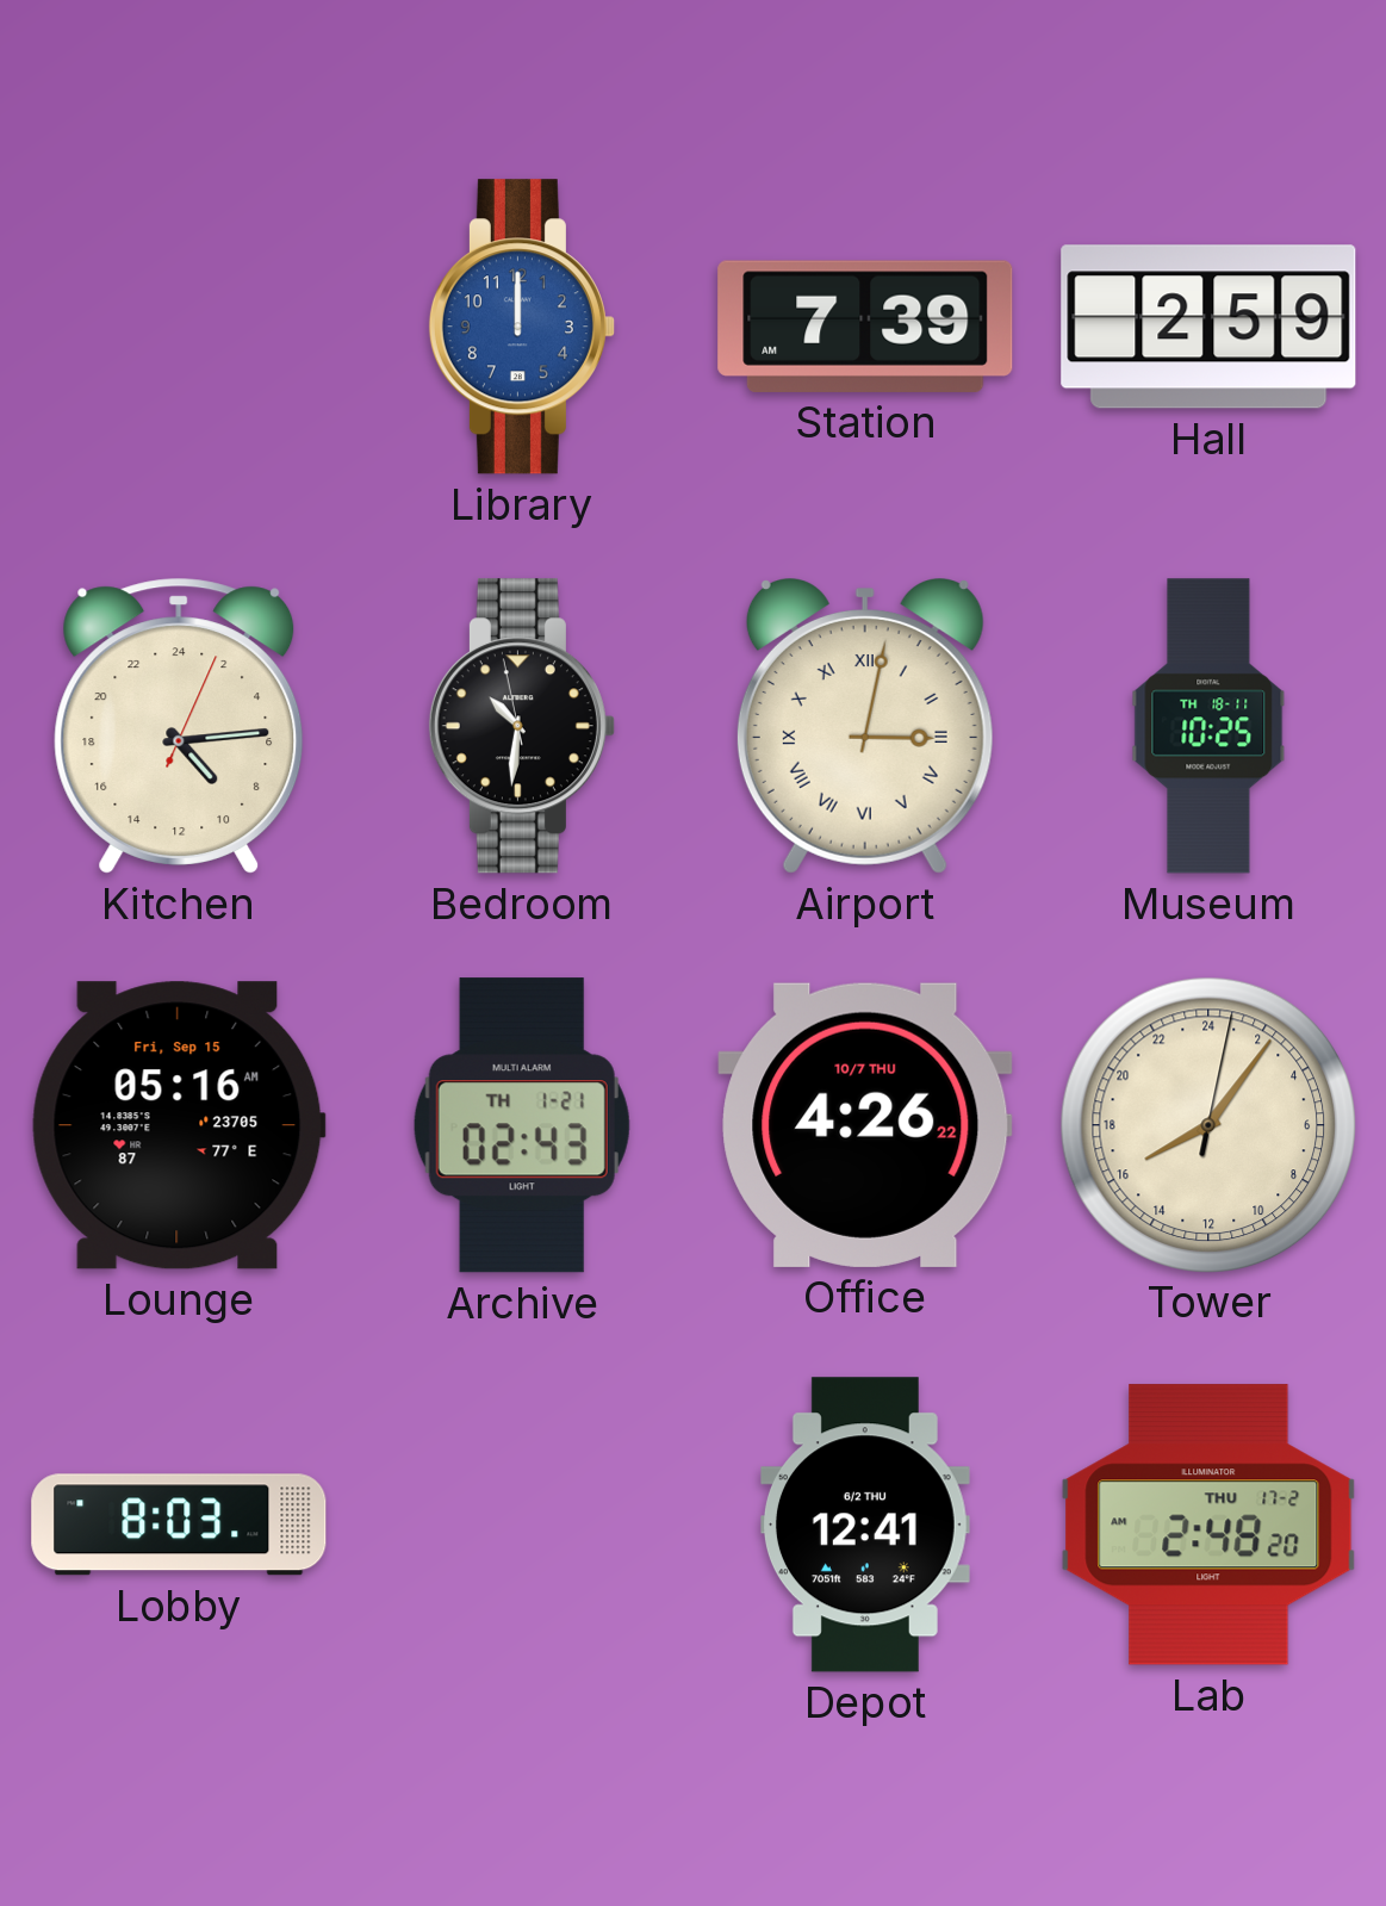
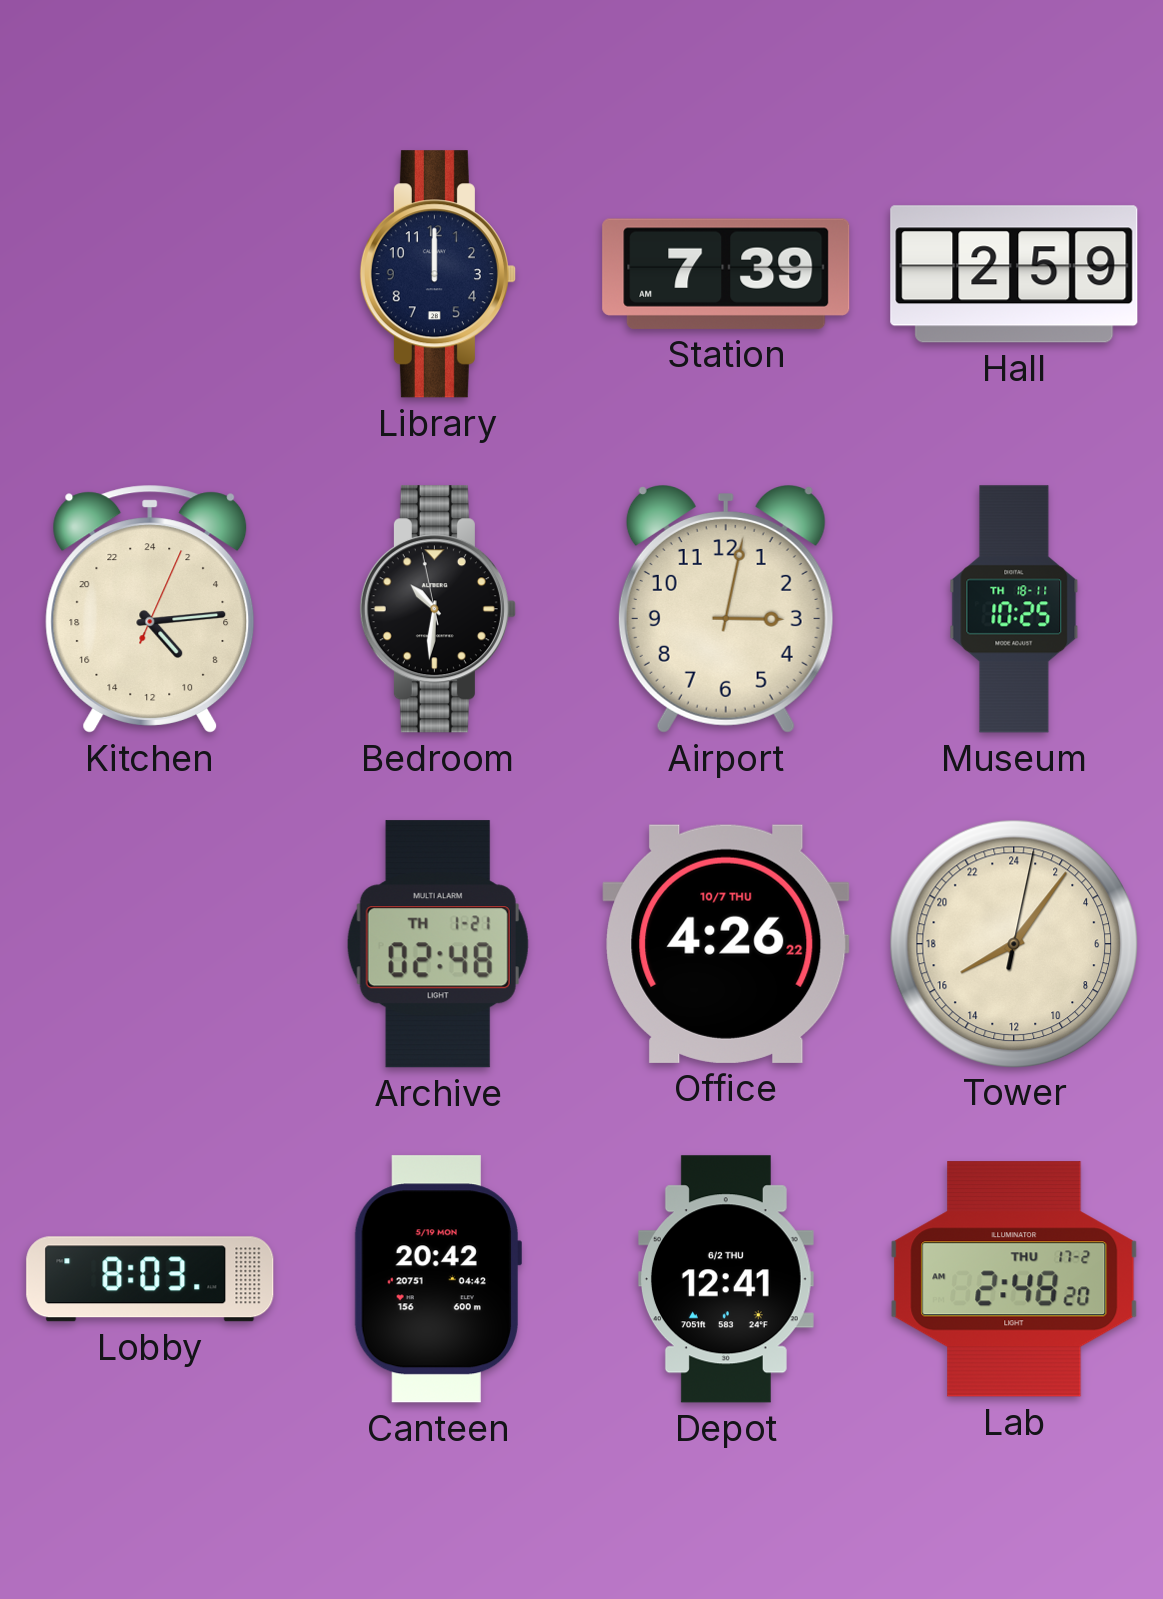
Library dial: blue -> navy
Airport numerals: Roman -> Arabic
Lounge: 05:16 -> none
Archive: 02:43 -> 02:48
Canteen: none -> 20:42
